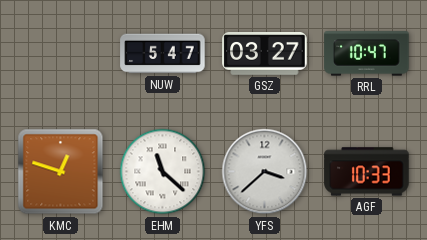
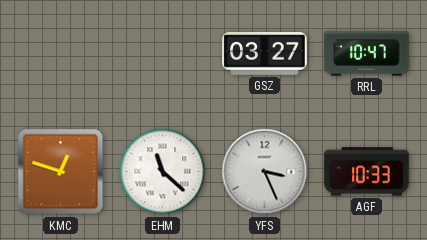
NUW: 5:47 -> none
YFS: 3:38 -> 3:26
